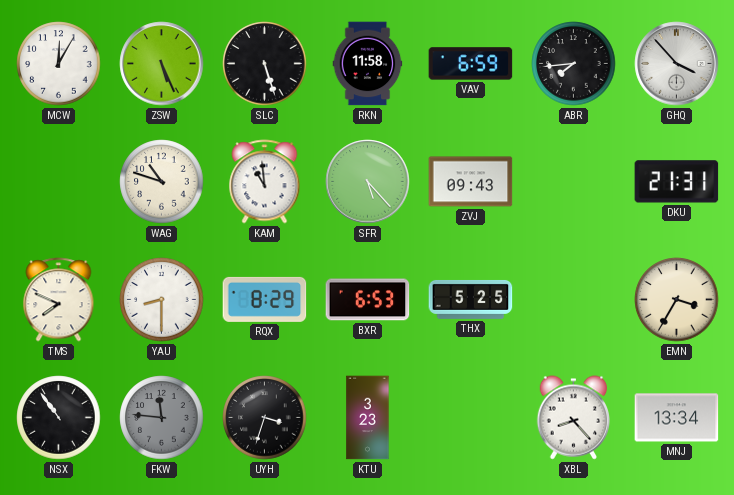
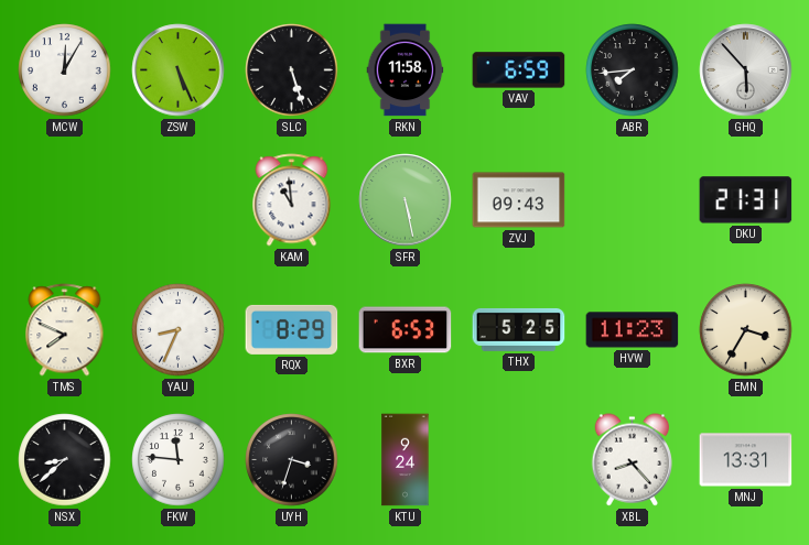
GHQ: 3:53 -> 5:53
WAG: 10:48 -> none
SFR: 5:23 -> 5:28
YAU: 8:30 -> 8:34
HVW: none -> 11:23
NSX: 10:54 -> 8:38
FKW dial: grey -> white
KTU: 3:23 -> 9:24
MNJ: 13:34 -> 13:31
